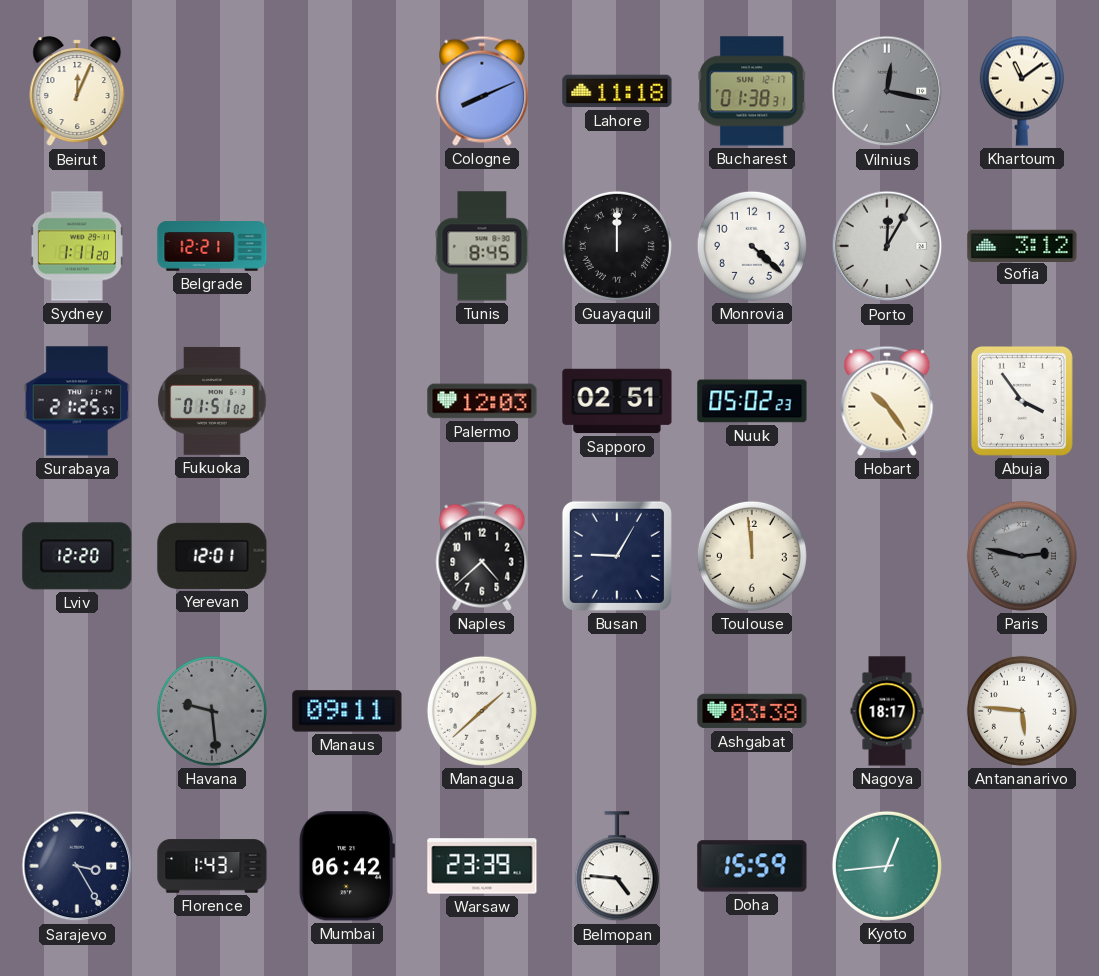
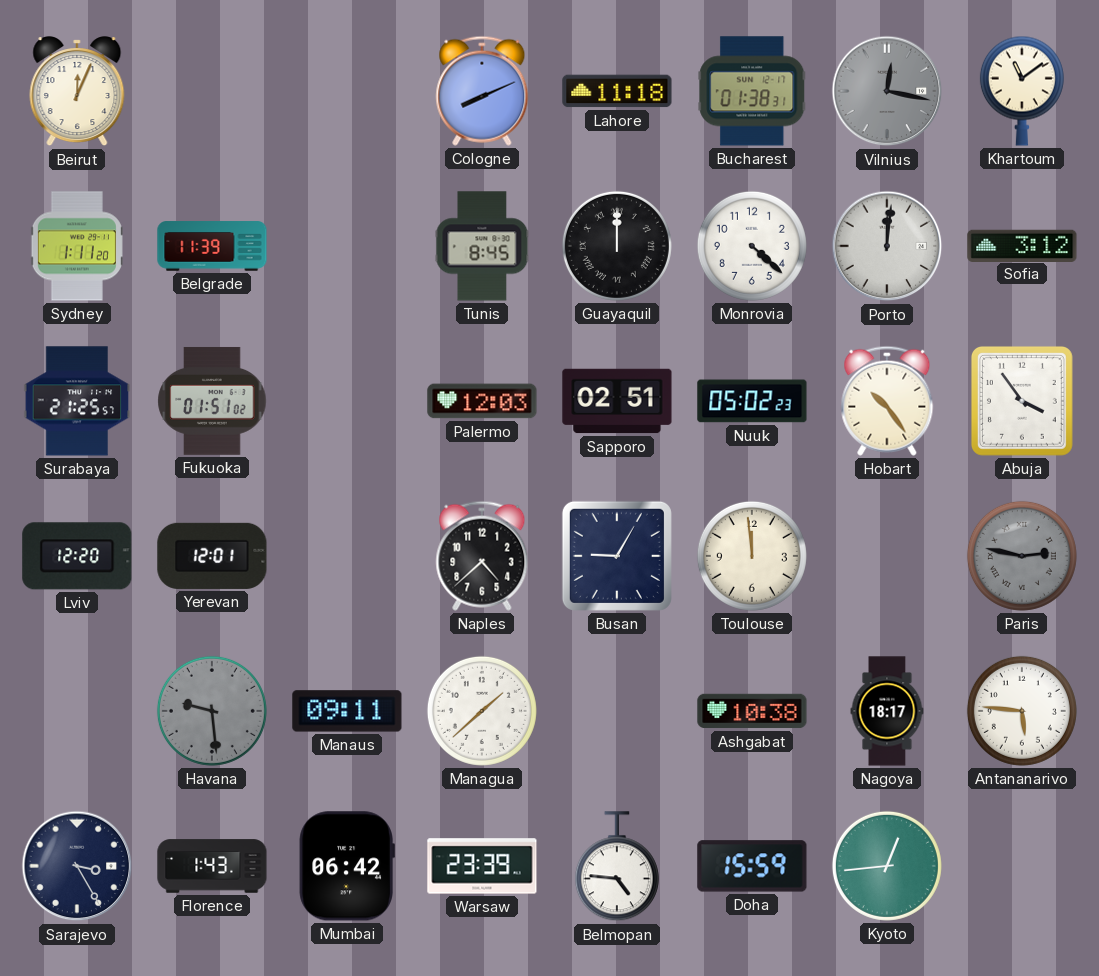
Belgrade: 12:21 -> 11:39
Porto: 12:05 -> 12:01
Ashgabat: 03:38 -> 10:38
